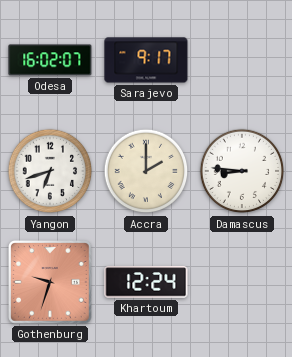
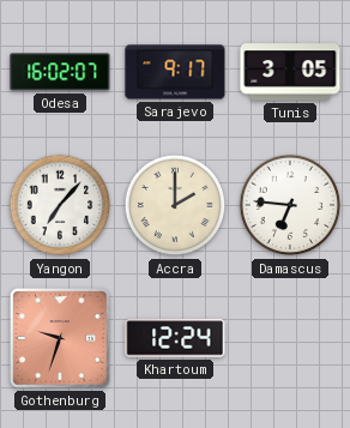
Tunis: none -> 3:05
Yangon: 6:42 -> 7:07
Damascus: 8:46 -> 6:46
